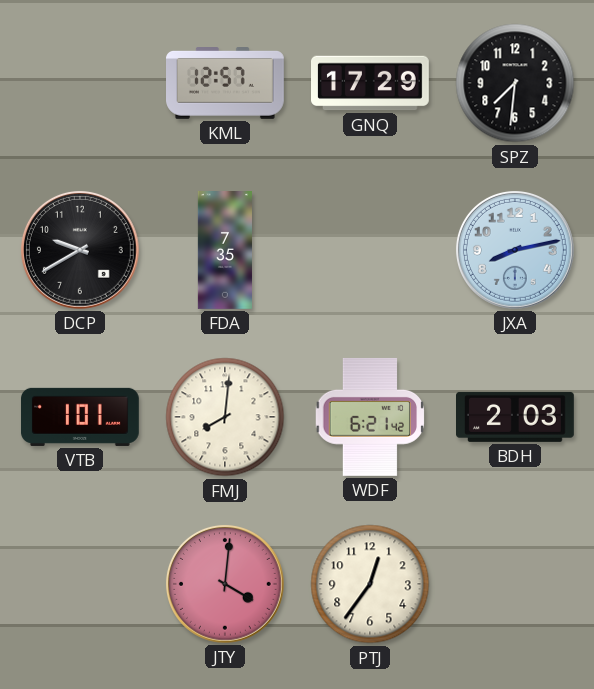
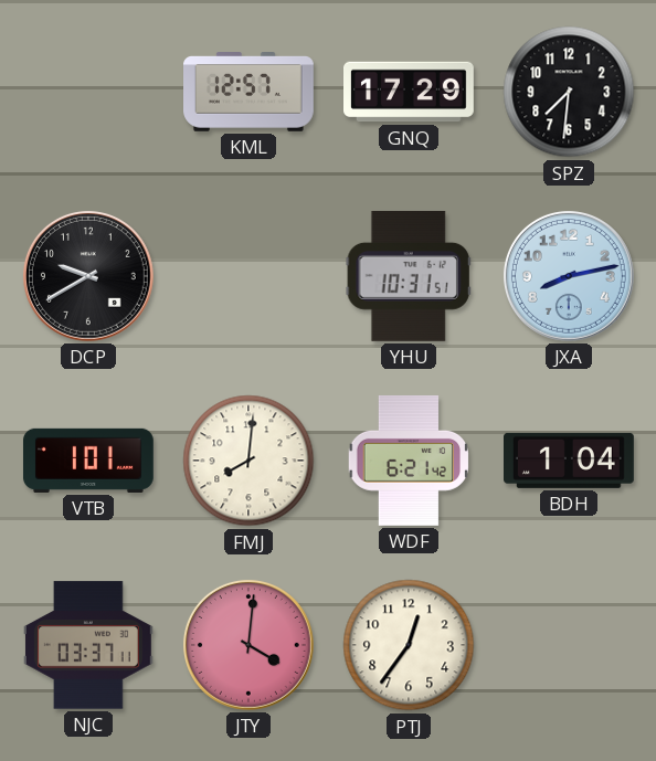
FDA: 7:35 -> none
YHU: none -> 10:31
BDH: 2:03 -> 1:04
NJC: none -> 03:37
